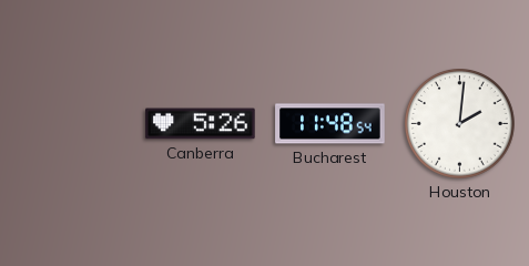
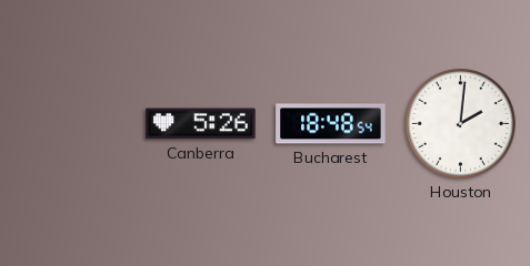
Bucharest: 11:48 -> 18:48
